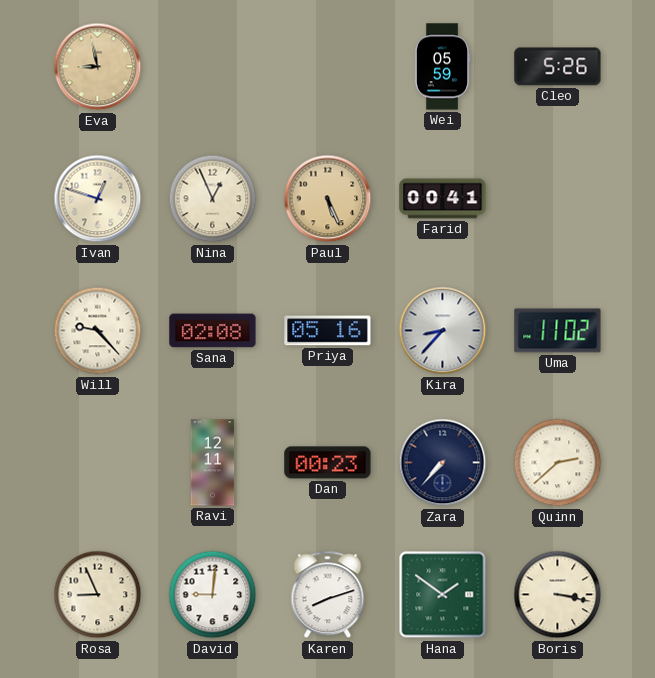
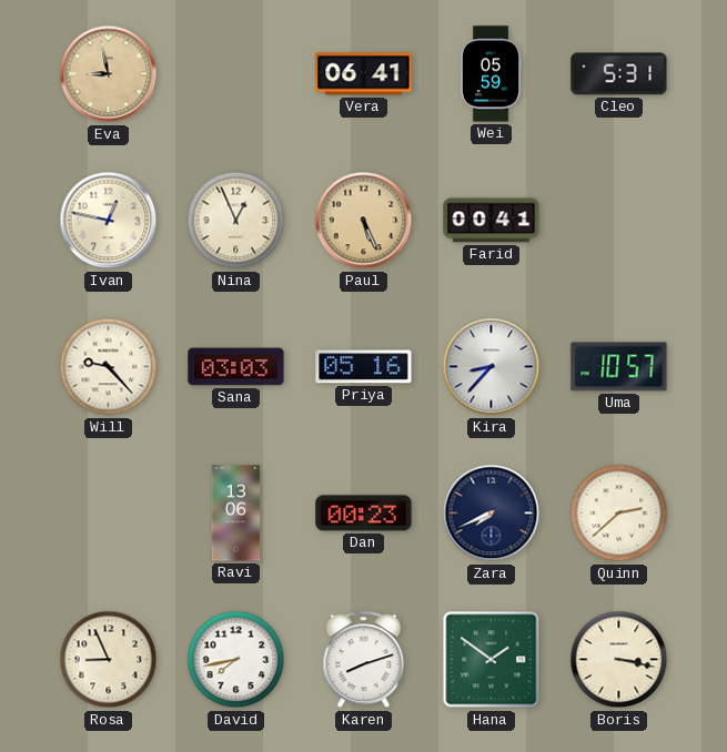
Vera: none -> 06:41
Cleo: 5:26 -> 5:31
Ivan: 12:48 -> 12:47
Sana: 02:08 -> 03:03
Uma: 11:02 -> 10:57
Ravi: 12:11 -> 13:06
Zara: 7:37 -> 7:41
David: 9:01 -> 7:43
